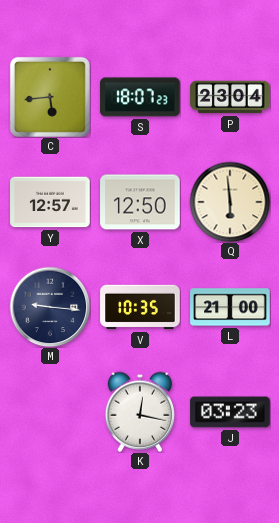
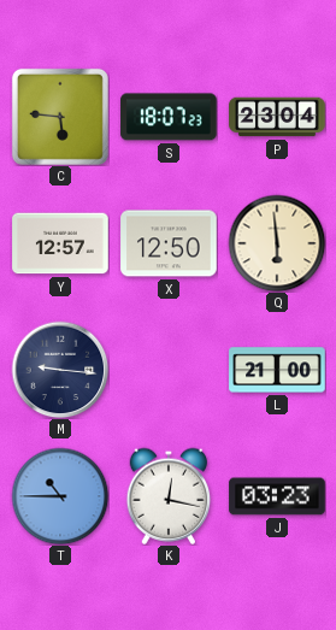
C: 5:44 -> 5:46
V: 10:35 -> none
T: none -> 10:45
